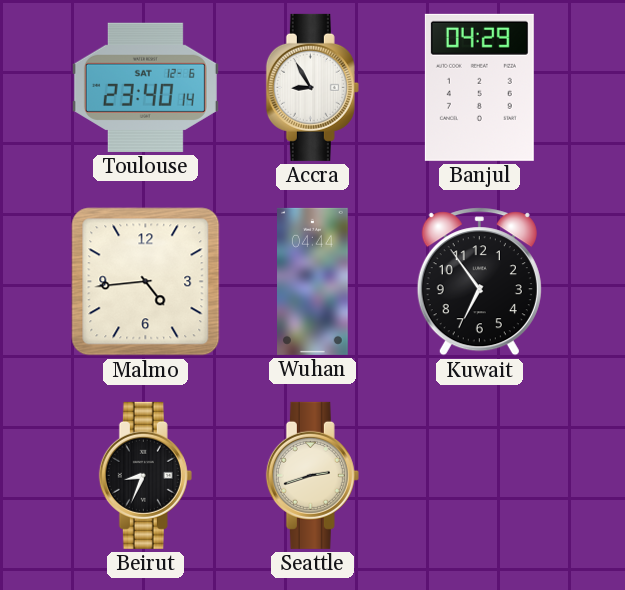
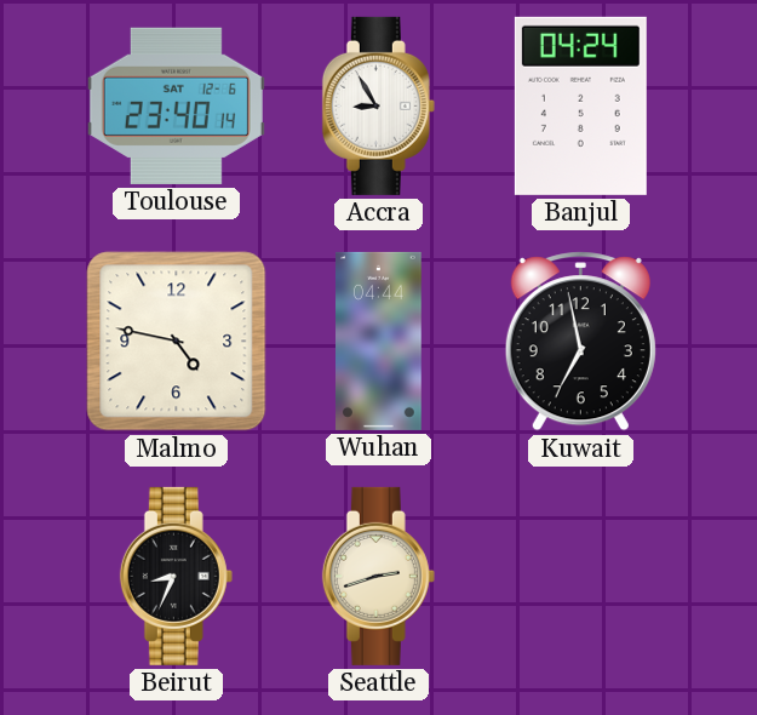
Banjul: 04:29 -> 04:24
Malmo: 4:44 -> 4:47
Kuwait: 6:54 -> 6:58
